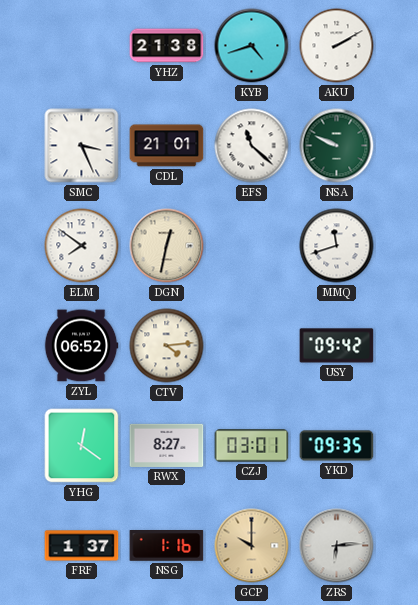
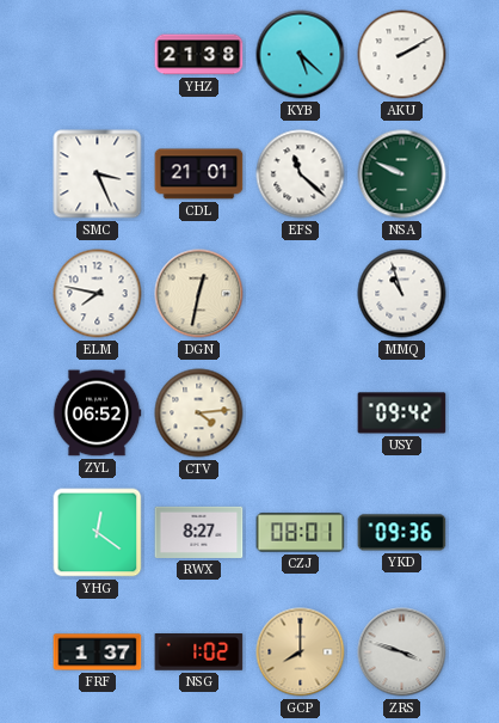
KYB: 4:42 -> 5:22
ELM: 7:51 -> 7:47
MMQ: 11:42 -> 10:57
CZJ: 03:01 -> 08:01
YKD: 09:35 -> 09:36
NSG: 1:16 -> 1:02
GCP: 10:00 -> 8:00
ZRS: 6:14 -> 3:48
